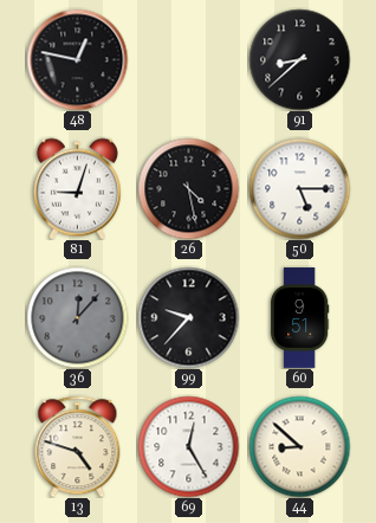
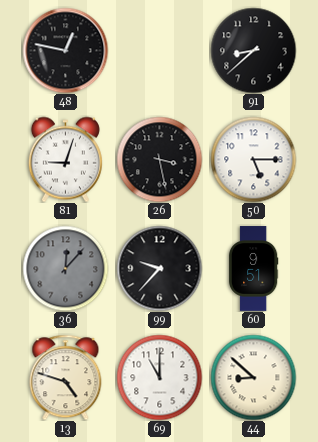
26: 4:28 -> 3:28
69: 12:25 -> 11:00
